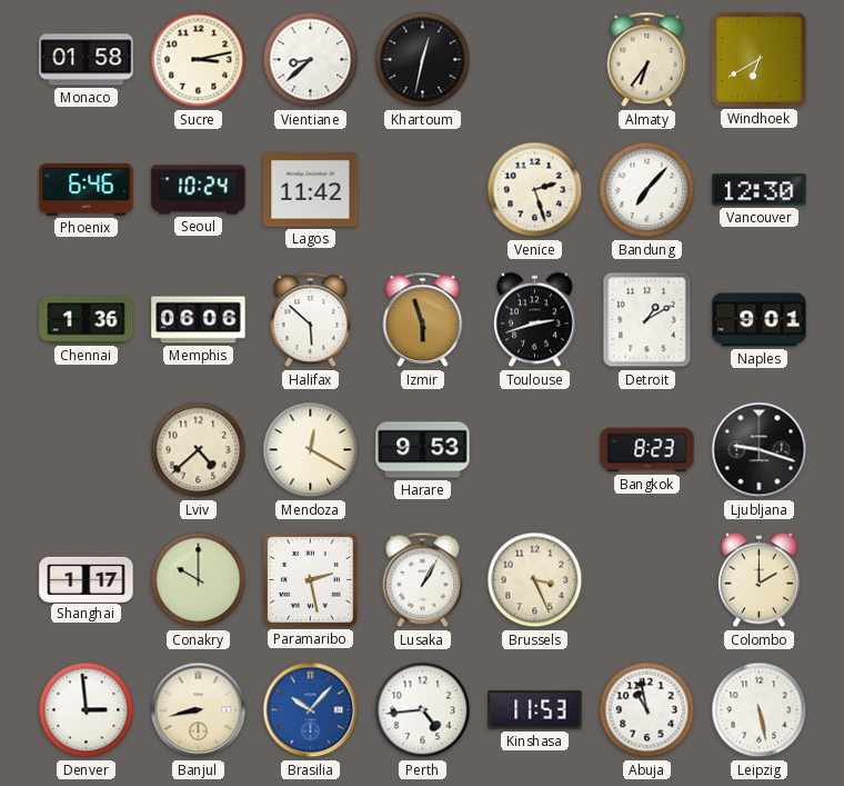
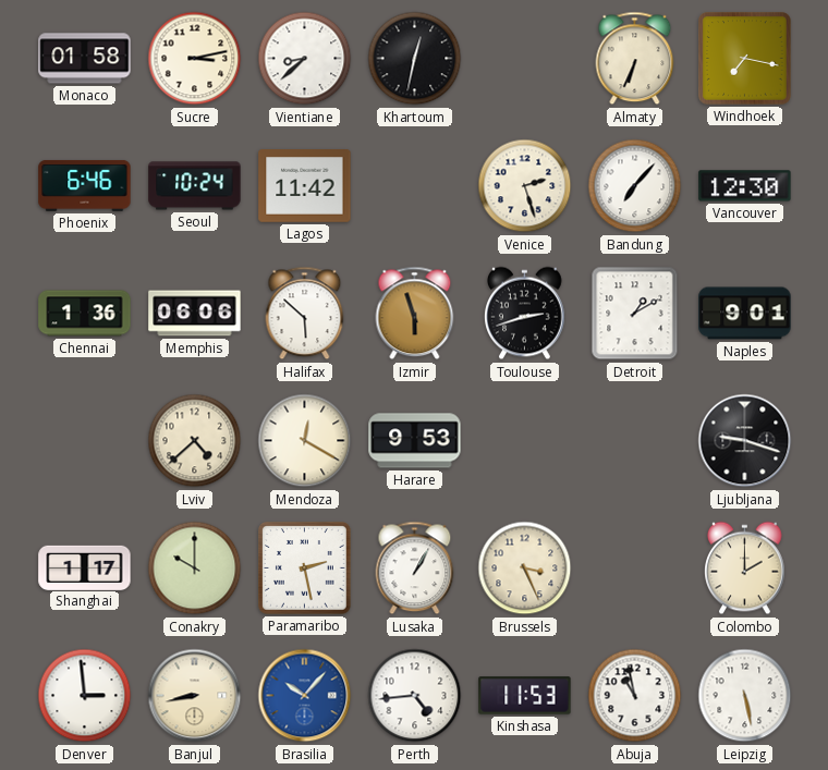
Almaty: 6:36 -> 6:34
Windhoek: 6:40 -> 7:17
Bangkok: 8:23 -> none
